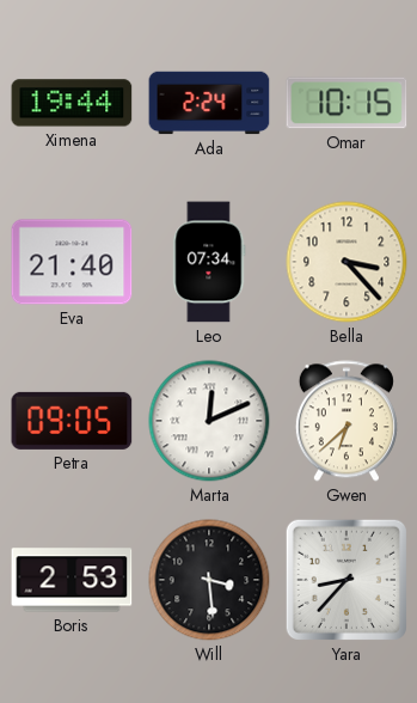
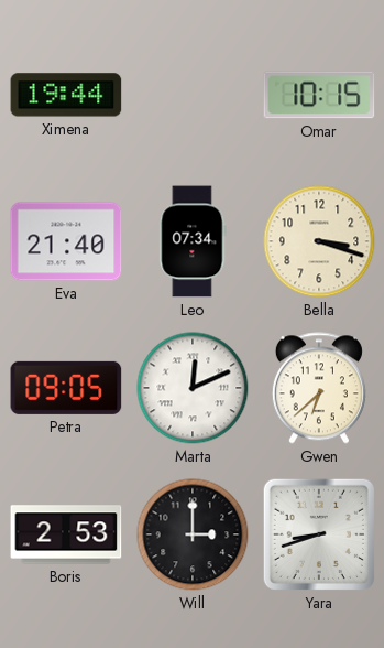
Ada: 2:24 -> none
Bella: 3:23 -> 3:18
Will: 3:29 -> 3:00
Yara: 8:37 -> 8:42
